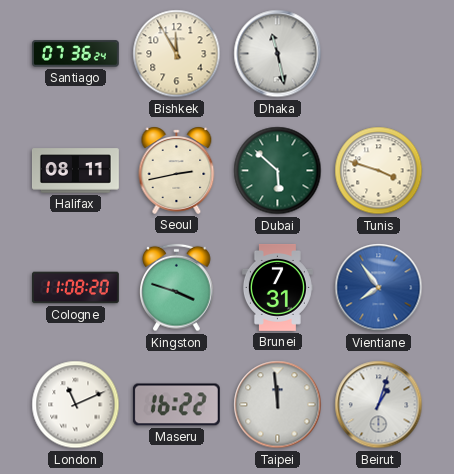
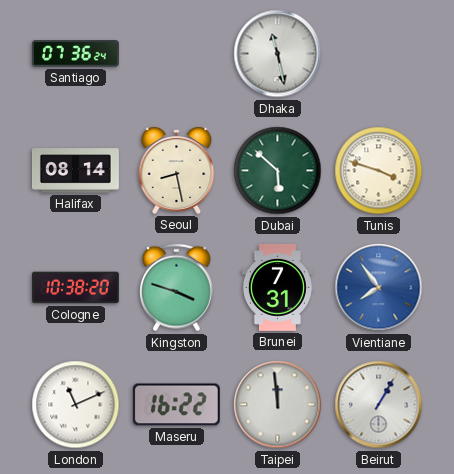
Bishkek: 11:55 -> none
Halifax: 08:11 -> 08:14
Seoul: 2:43 -> 8:28
Cologne: 11:08 -> 10:38
Beirut: 1:03 -> 1:05
